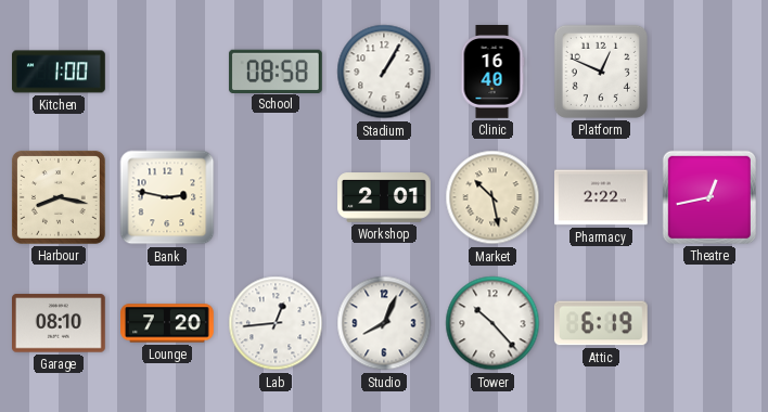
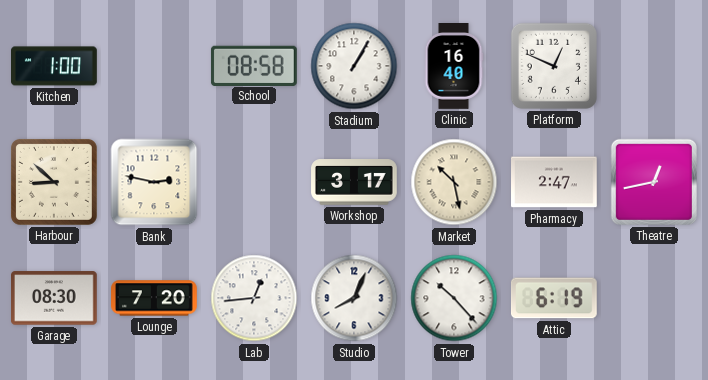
Harbour: 8:17 -> 8:52
Workshop: 2:01 -> 3:17
Pharmacy: 2:22 -> 2:47
Garage: 08:10 -> 08:30
